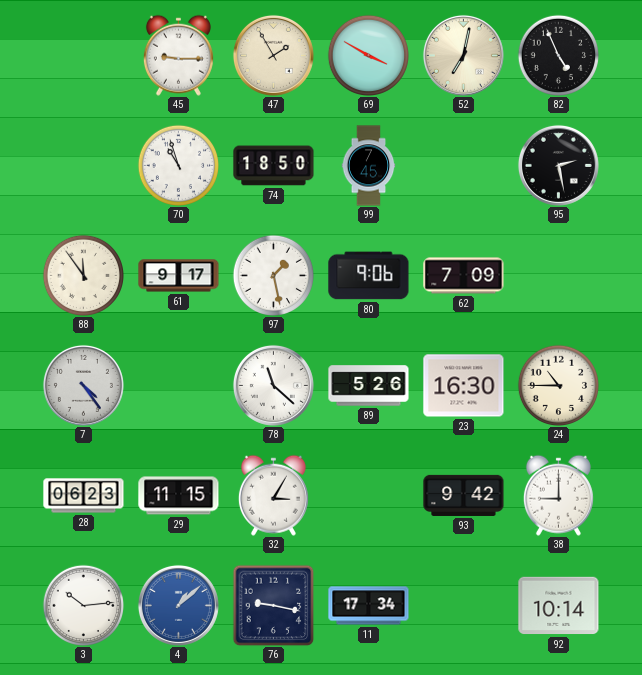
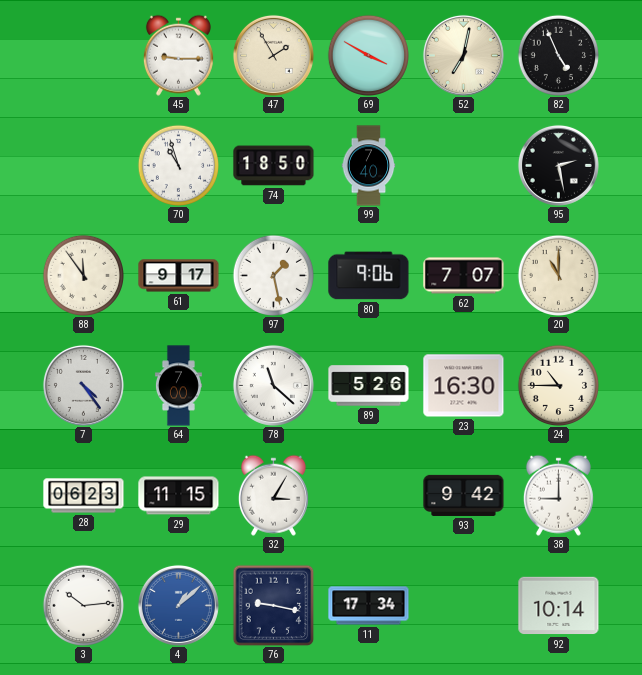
99: 7:45 -> 7:40
62: 7:09 -> 7:07
20: none -> 11:00
64: none -> 7:00
